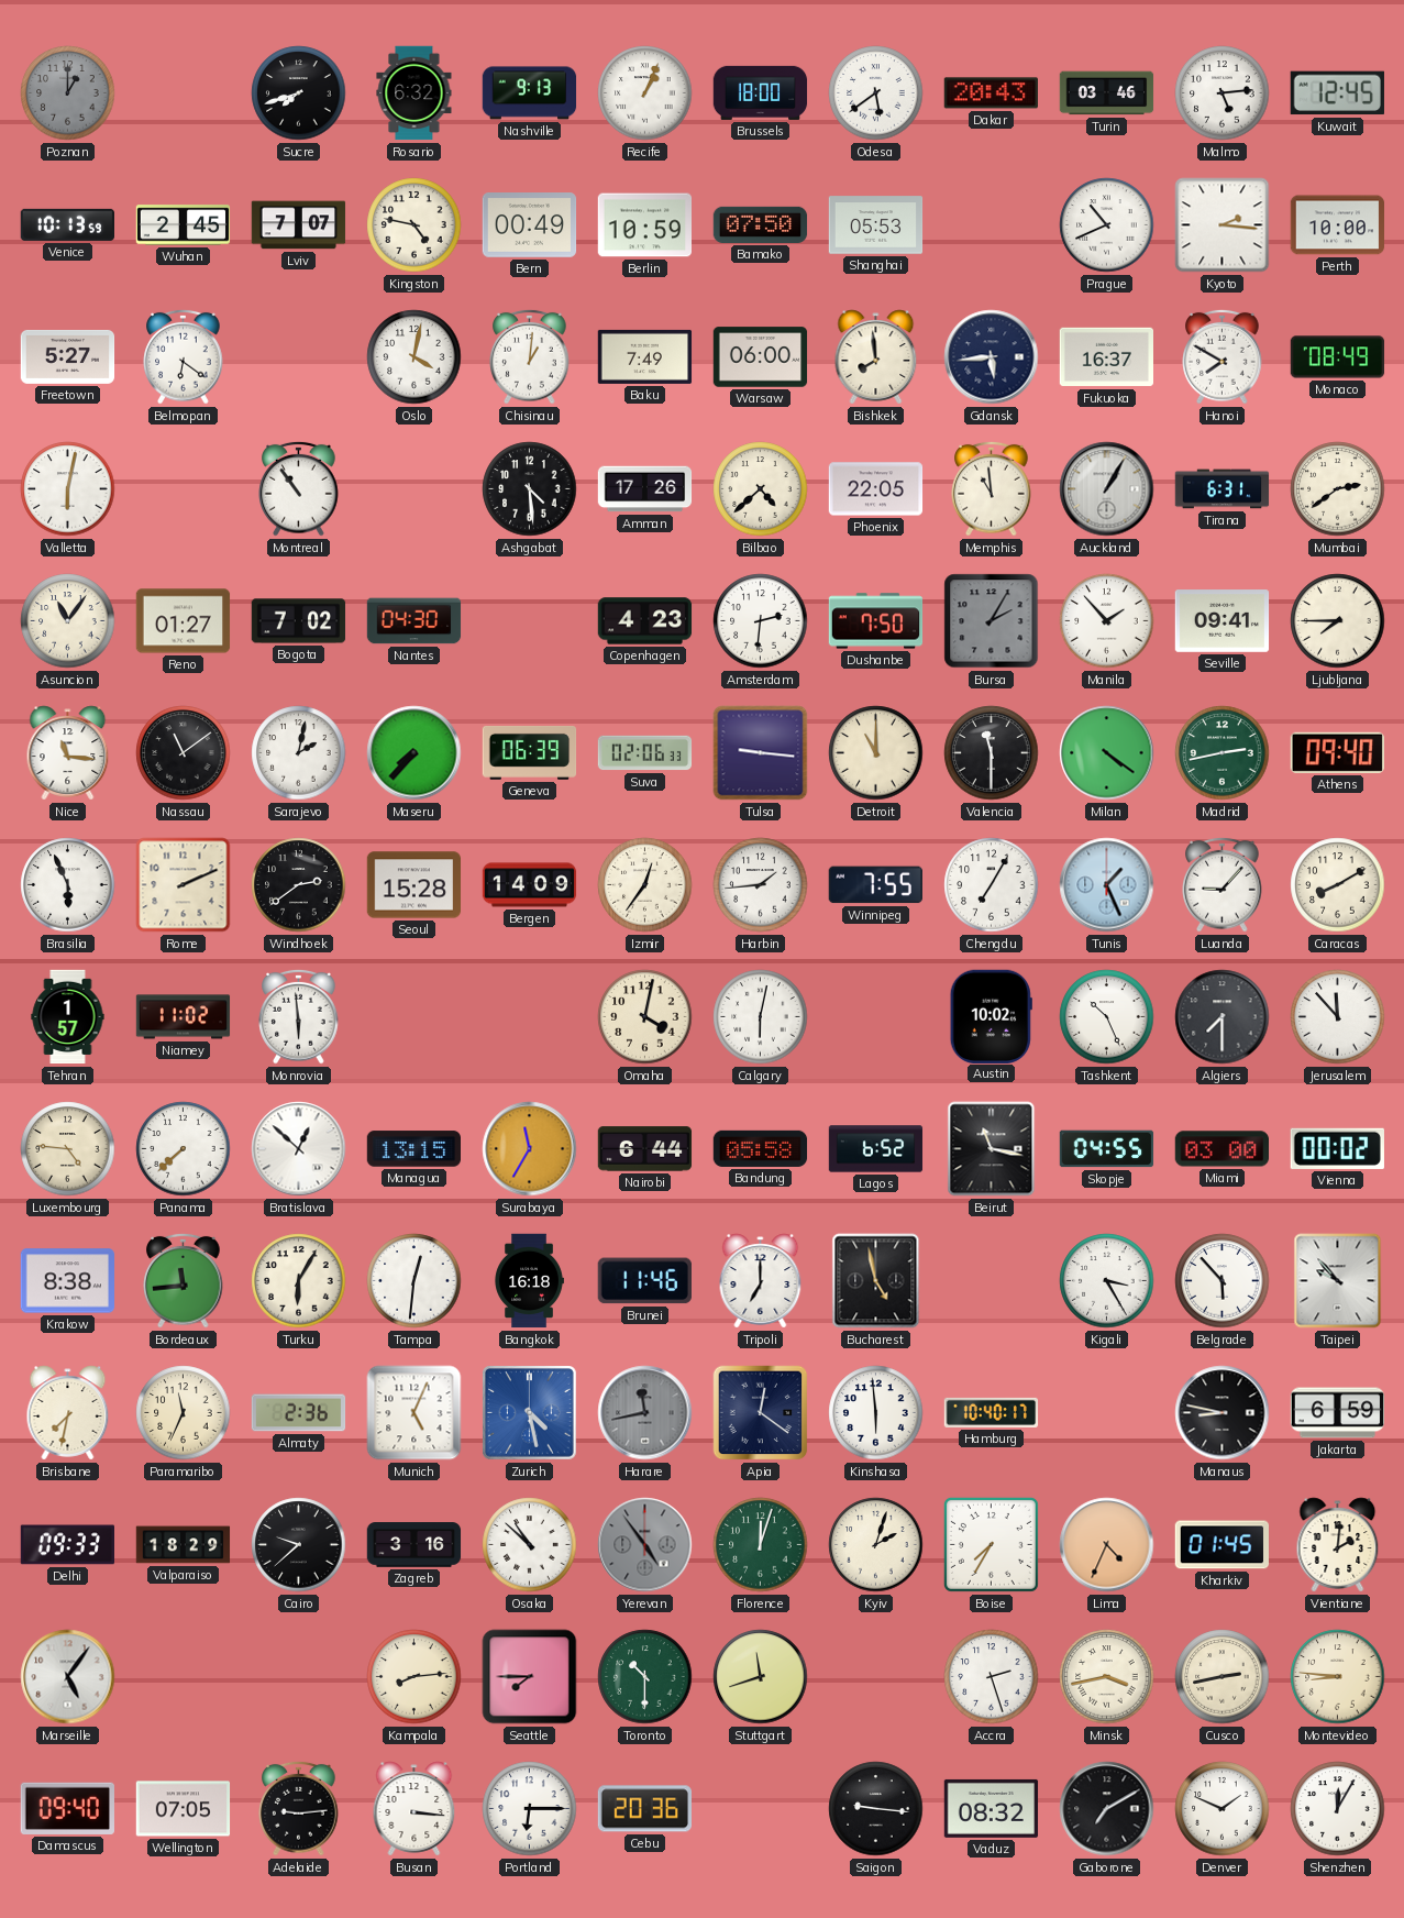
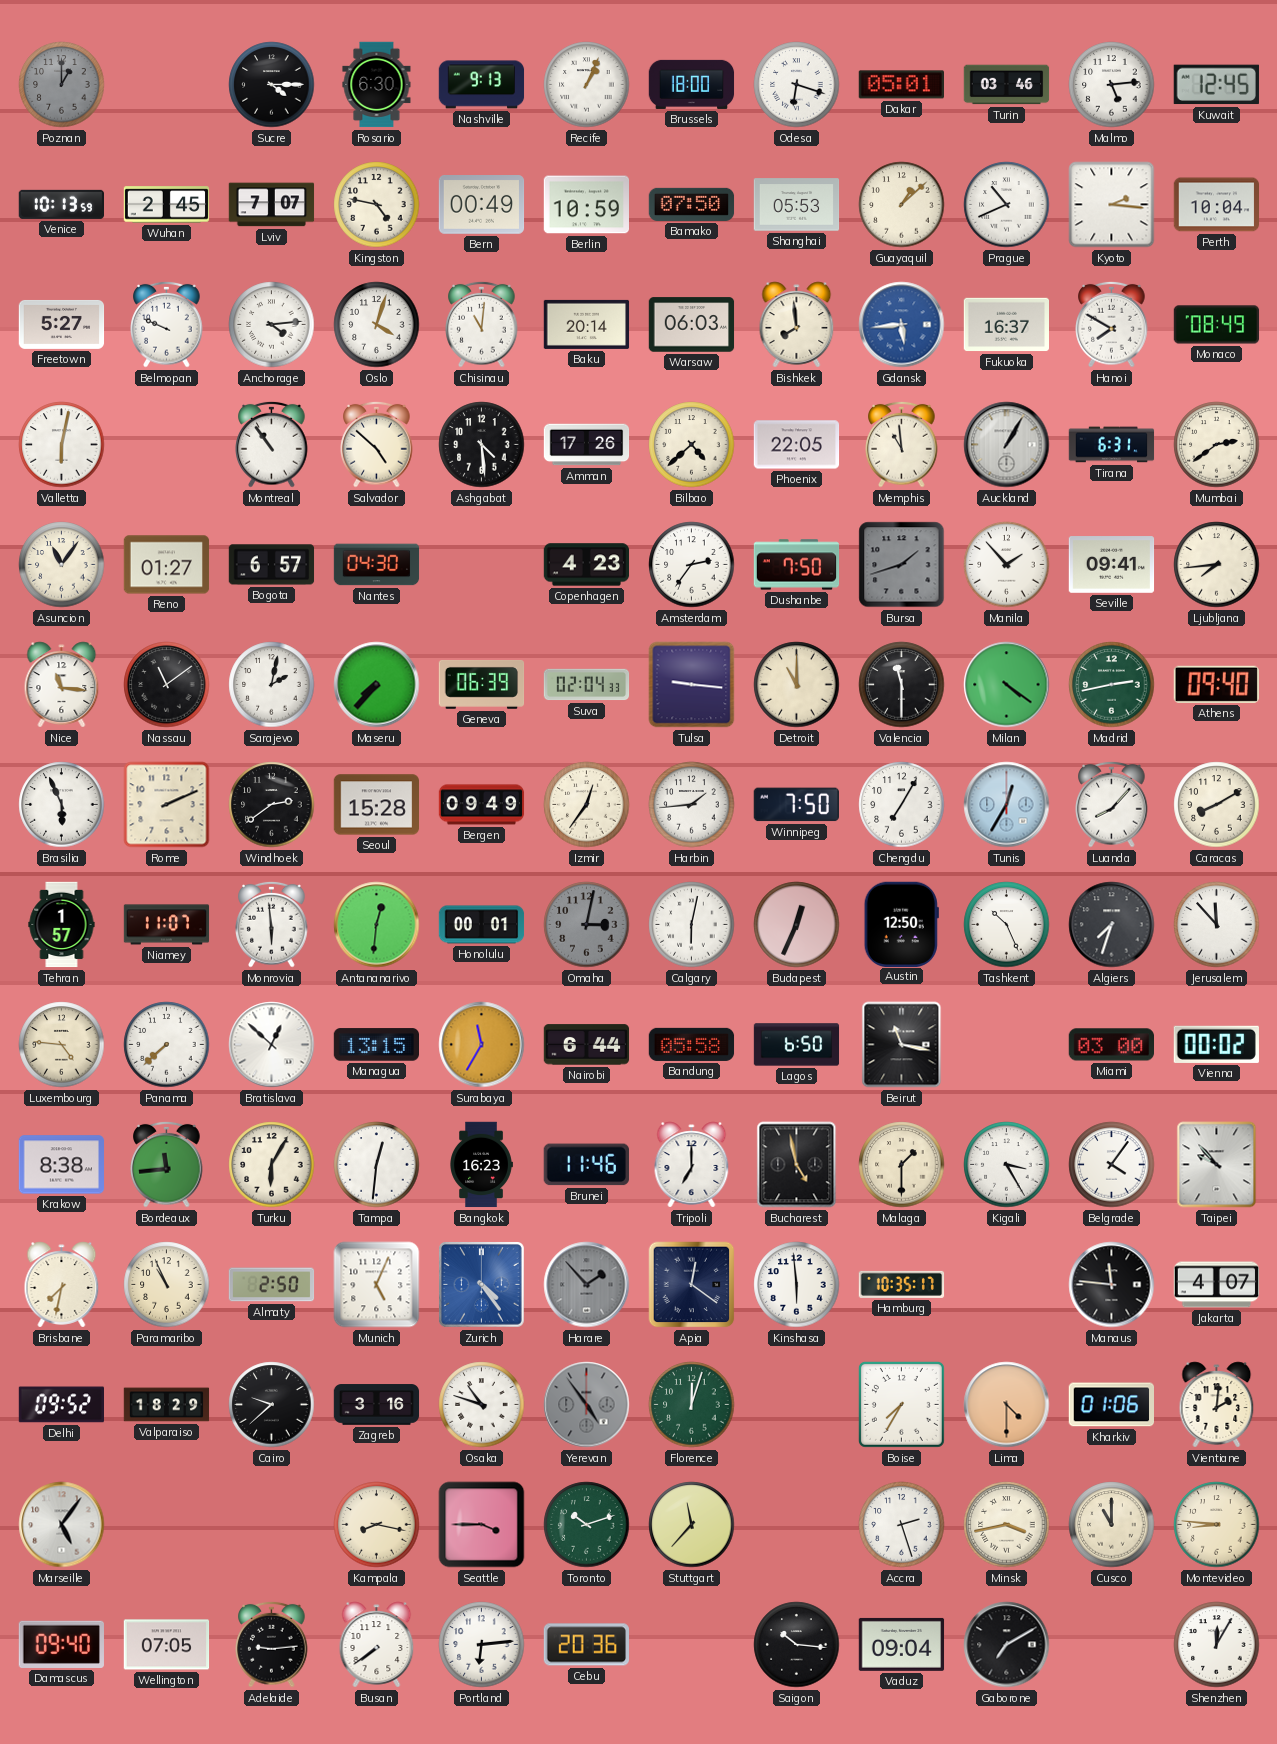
Sucre: 7:42 -> 4:15
Rosario: 6:32 -> 6:30
Odesa: 5:39 -> 6:18
Dakar: 20:43 -> 05:01
Guayaquil: none -> 1:08
Perth: 10:00 -> 10:04
Belmopan: 6:21 -> 9:49
Anchorage: none -> 4:14
Oslo: 4:02 -> 4:03
Chisinau: 1:01 -> 11:01
Baku: 7:49 -> 20:14
Warsaw: 06:00 -> 06:03
Gdansk dial: navy -> blue
Salvador: none -> 4:52
Bogota: 7:02 -> 6:57
Amsterdam: 2:31 -> 2:36
Bursa: 2:05 -> 1:42
Ljubljana: 7:45 -> 7:44
Suva: 02:06 -> 02:04
Bergen: 14:09 -> 09:49
Winnipeg: 7:55 -> 7:50
Tunis: 1:26 -> 12:35
Luanda: 9:07 -> 8:07
Niamey: 11:02 -> 11:07
Antananarivo: none -> 12:31
Honolulu: none -> 00:01
Omaha: 4:02 -> 3:02
Omaha dial: cream -> grey
Budapest: none -> 12:34
Austin: 10:02 -> 12:50
Algiers: 7:30 -> 7:33
Lagos: 6:52 -> 6:50
Skopje: 04:55 -> none
Bangkok: 16:18 -> 16:23
Malaga: none -> 1:30
Belgrade: 5:53 -> 4:06
Paramaribo: 11:34 -> 10:56
Almaty: 2:36 -> 2:50
Zurich: 4:28 -> 4:24
Harare: 11:43 -> 1:53
Hamburg: 10:40 -> 10:35
Manaus: 8:47 -> 11:46
Jakarta: 6:59 -> 4:07
Delhi: 09:33 -> 09:52
Osaka: 10:52 -> 10:48
Kyiv: 2:03 -> none
Lima: 4:34 -> 4:30
Kharkiv: 01:45 -> 01:06
Kampala: 8:14 -> 8:17
Seattle: 7:45 -> 3:45
Toronto: 10:30 -> 10:12
Stuttgart: 11:42 -> 11:37
Cusco: 2:43 -> 11:00
Busan: 3:16 -> 7:39
Portland: 6:15 -> 6:14
Saigon: 9:16 -> 10:16
Vaduz: 08:32 -> 09:04
Denver: 1:49 -> none
